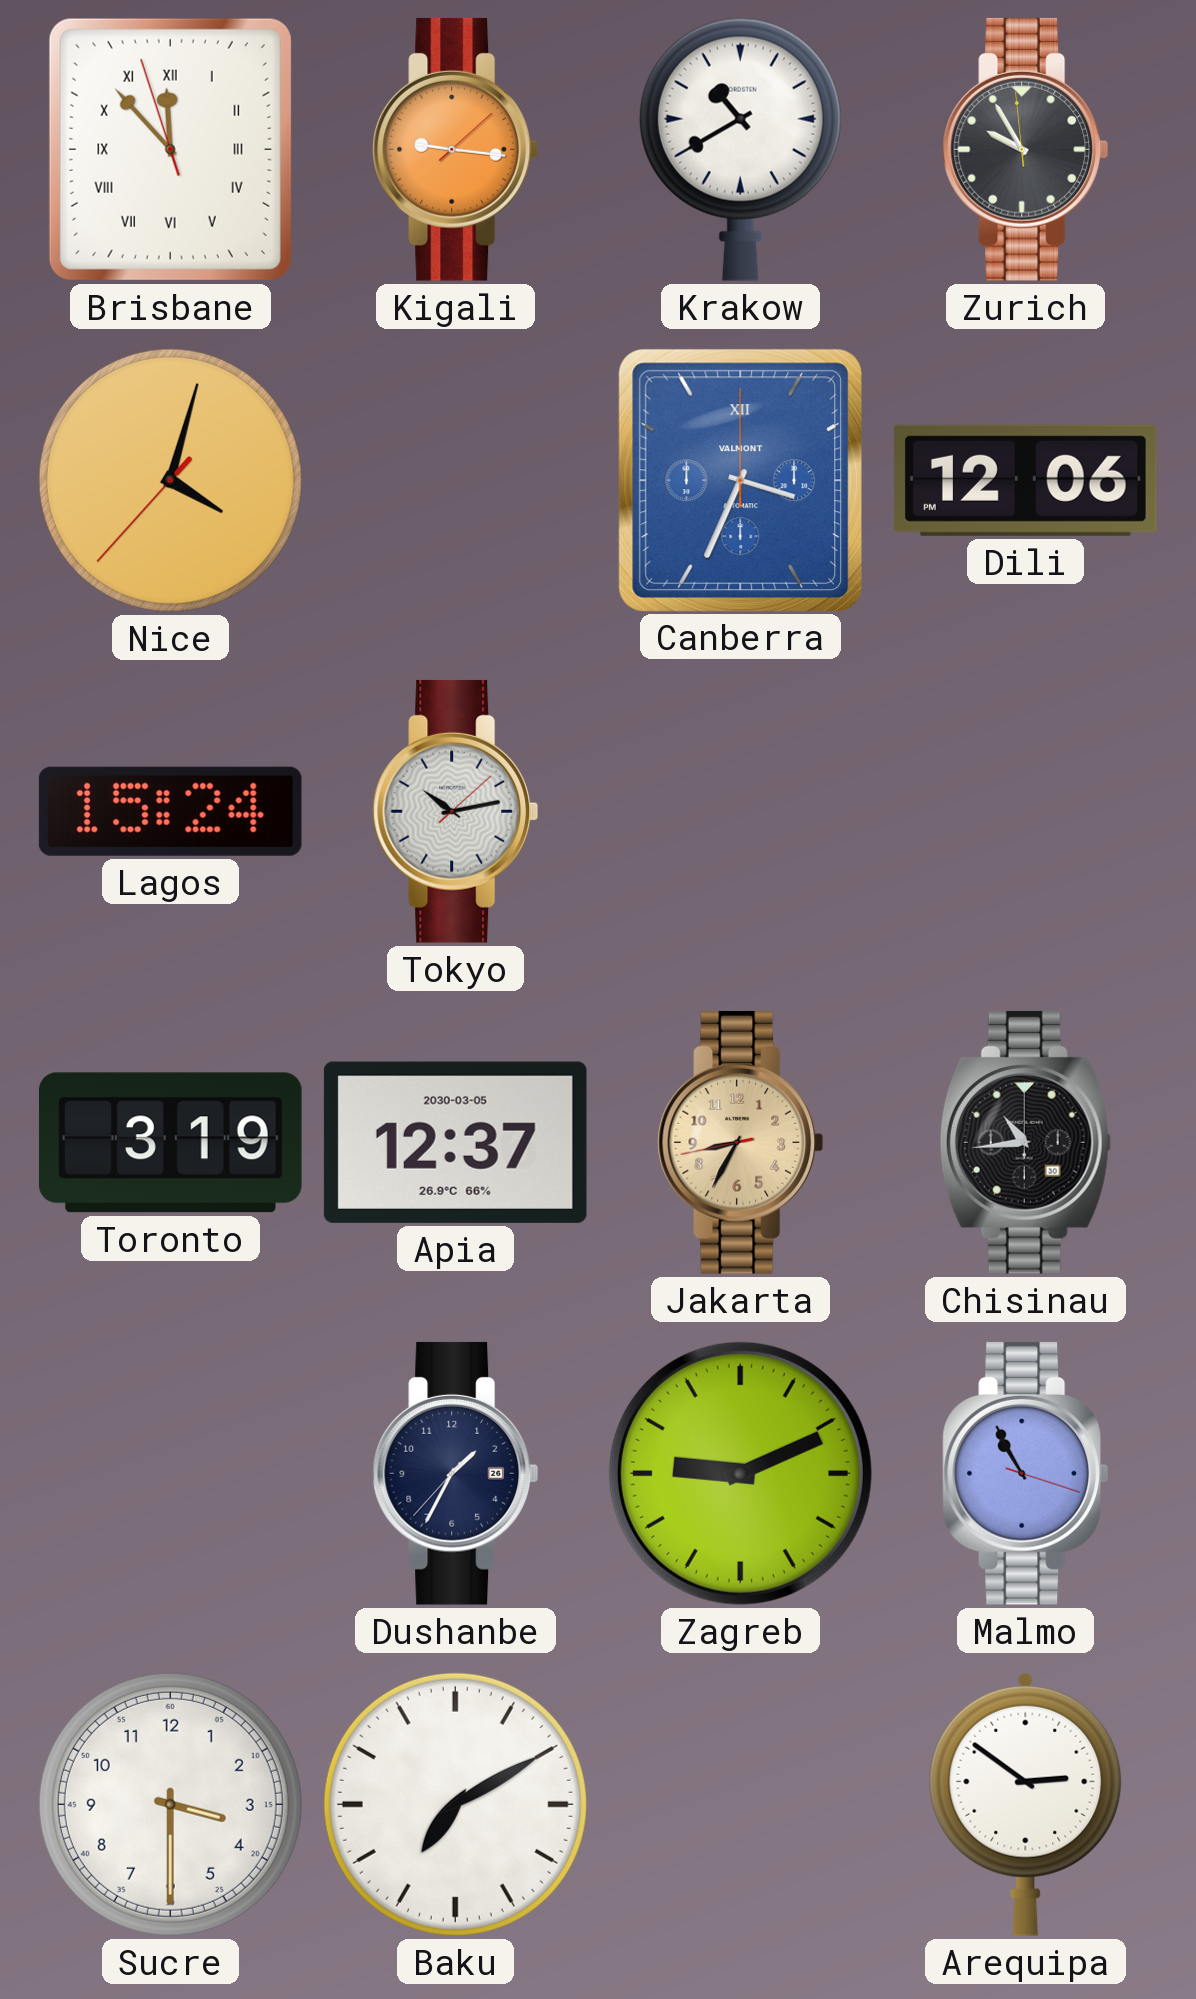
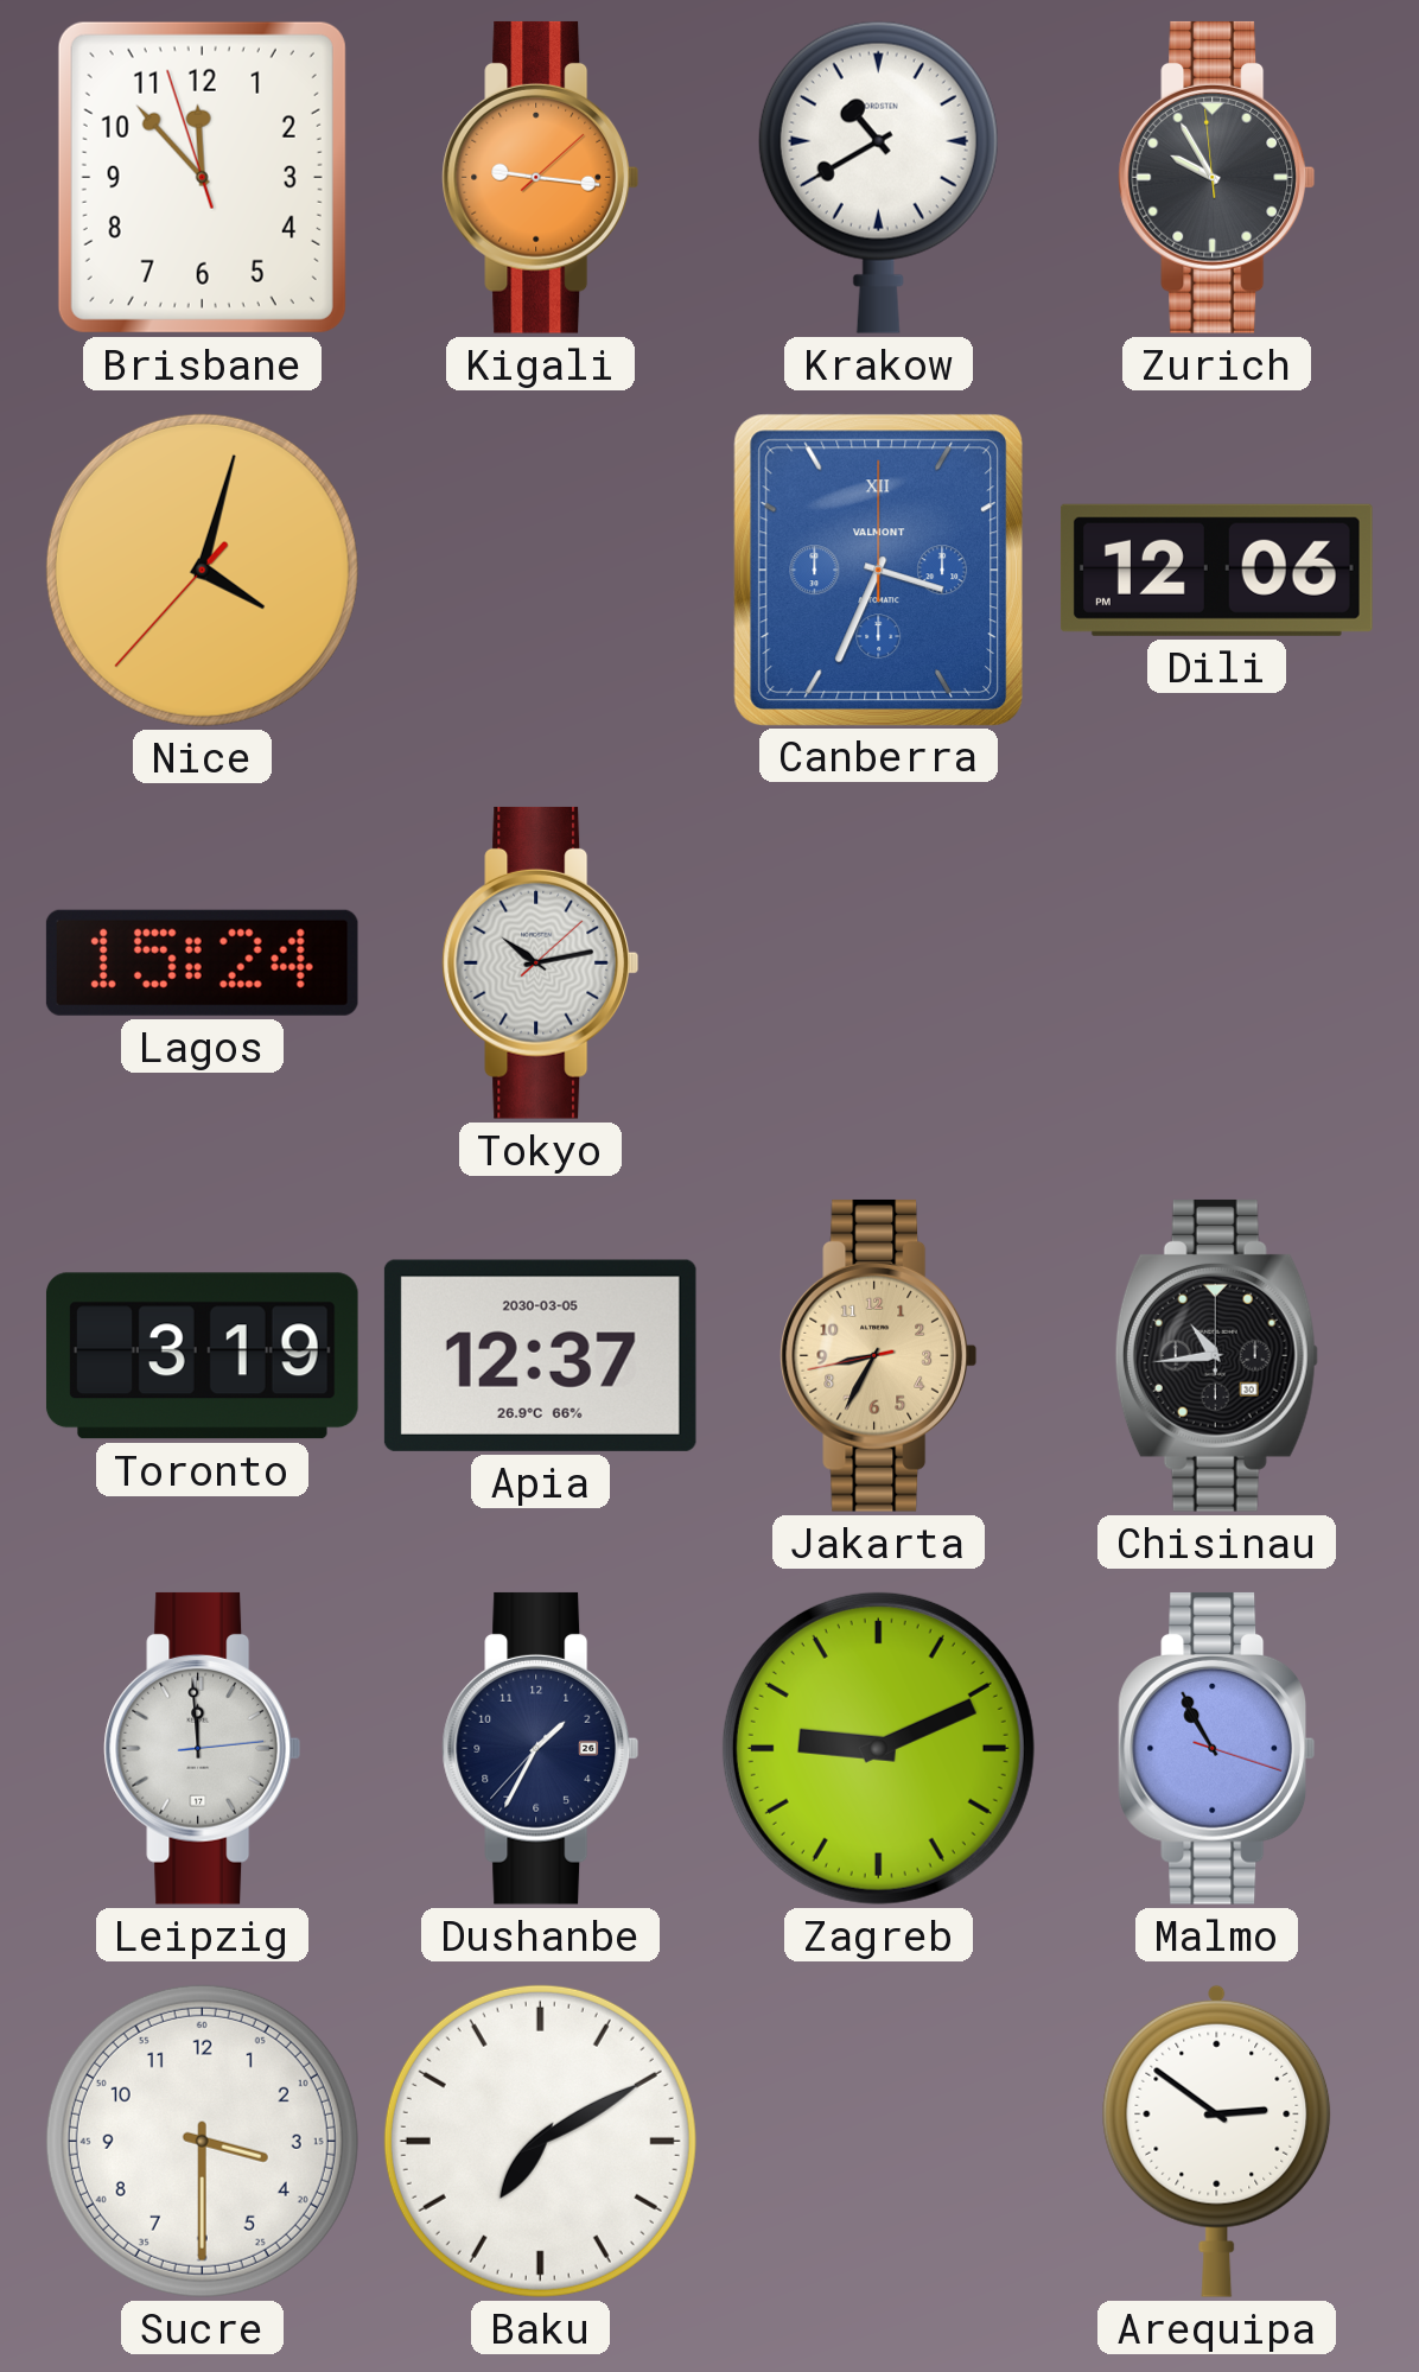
Brisbane numerals: Roman -> Arabic
Leipzig: none -> 11:59
